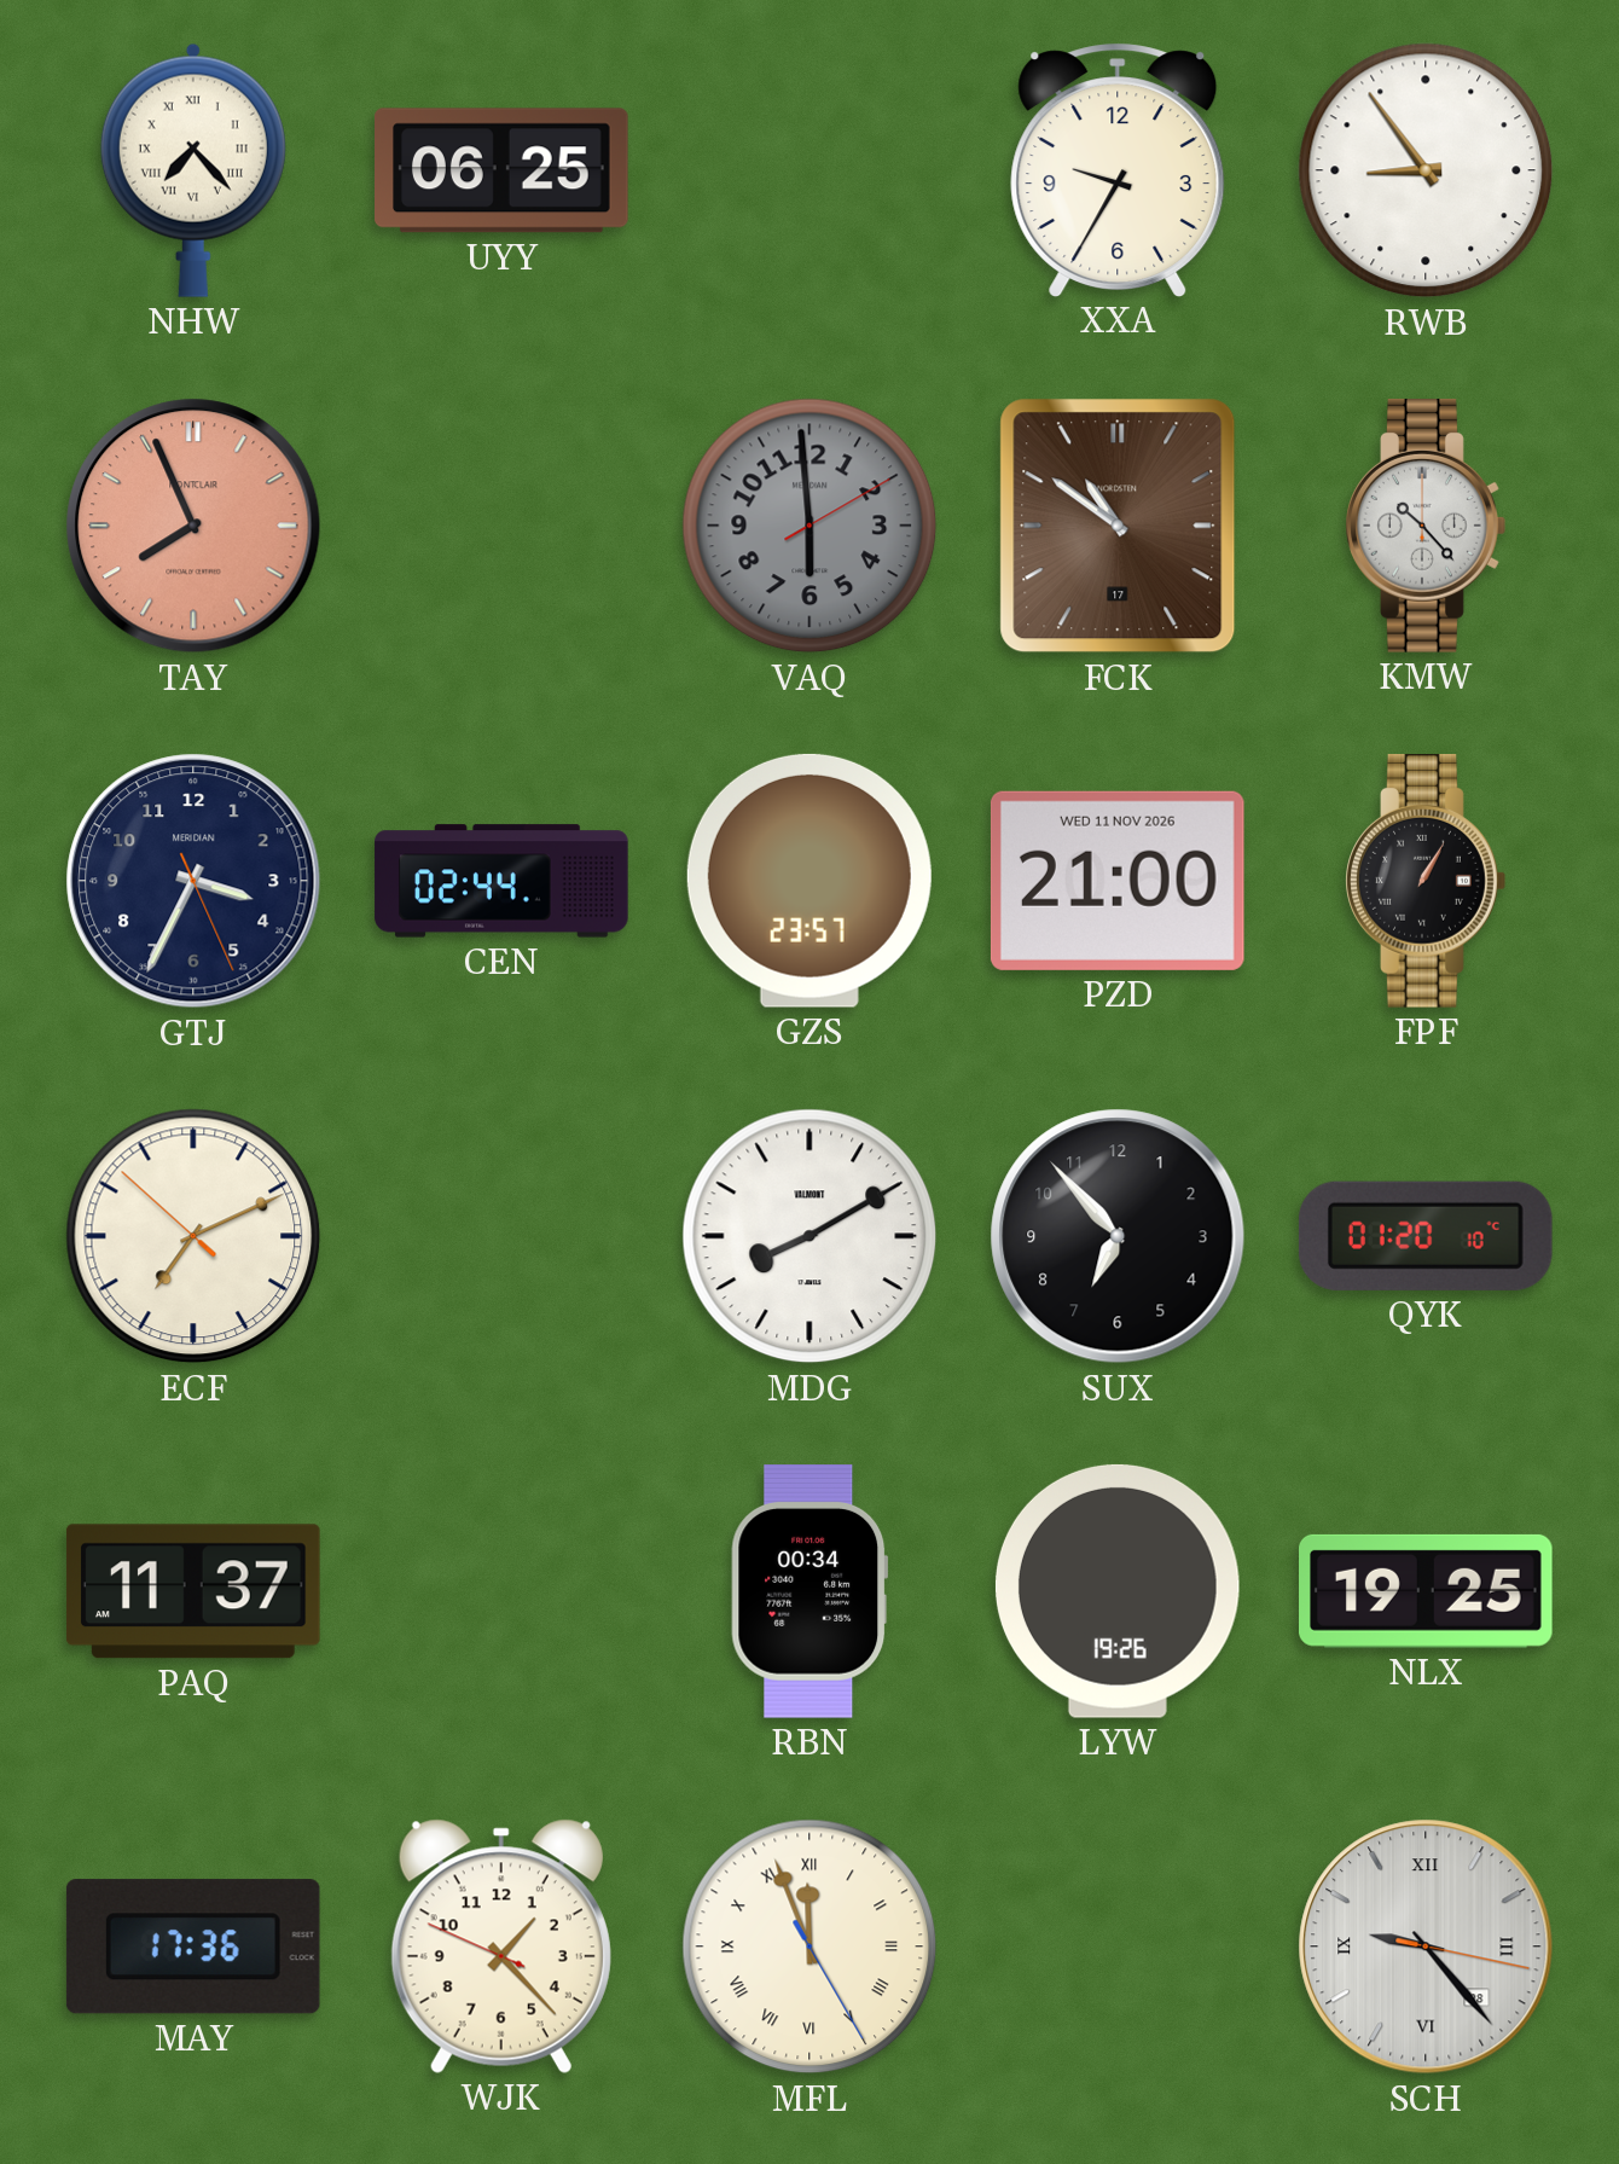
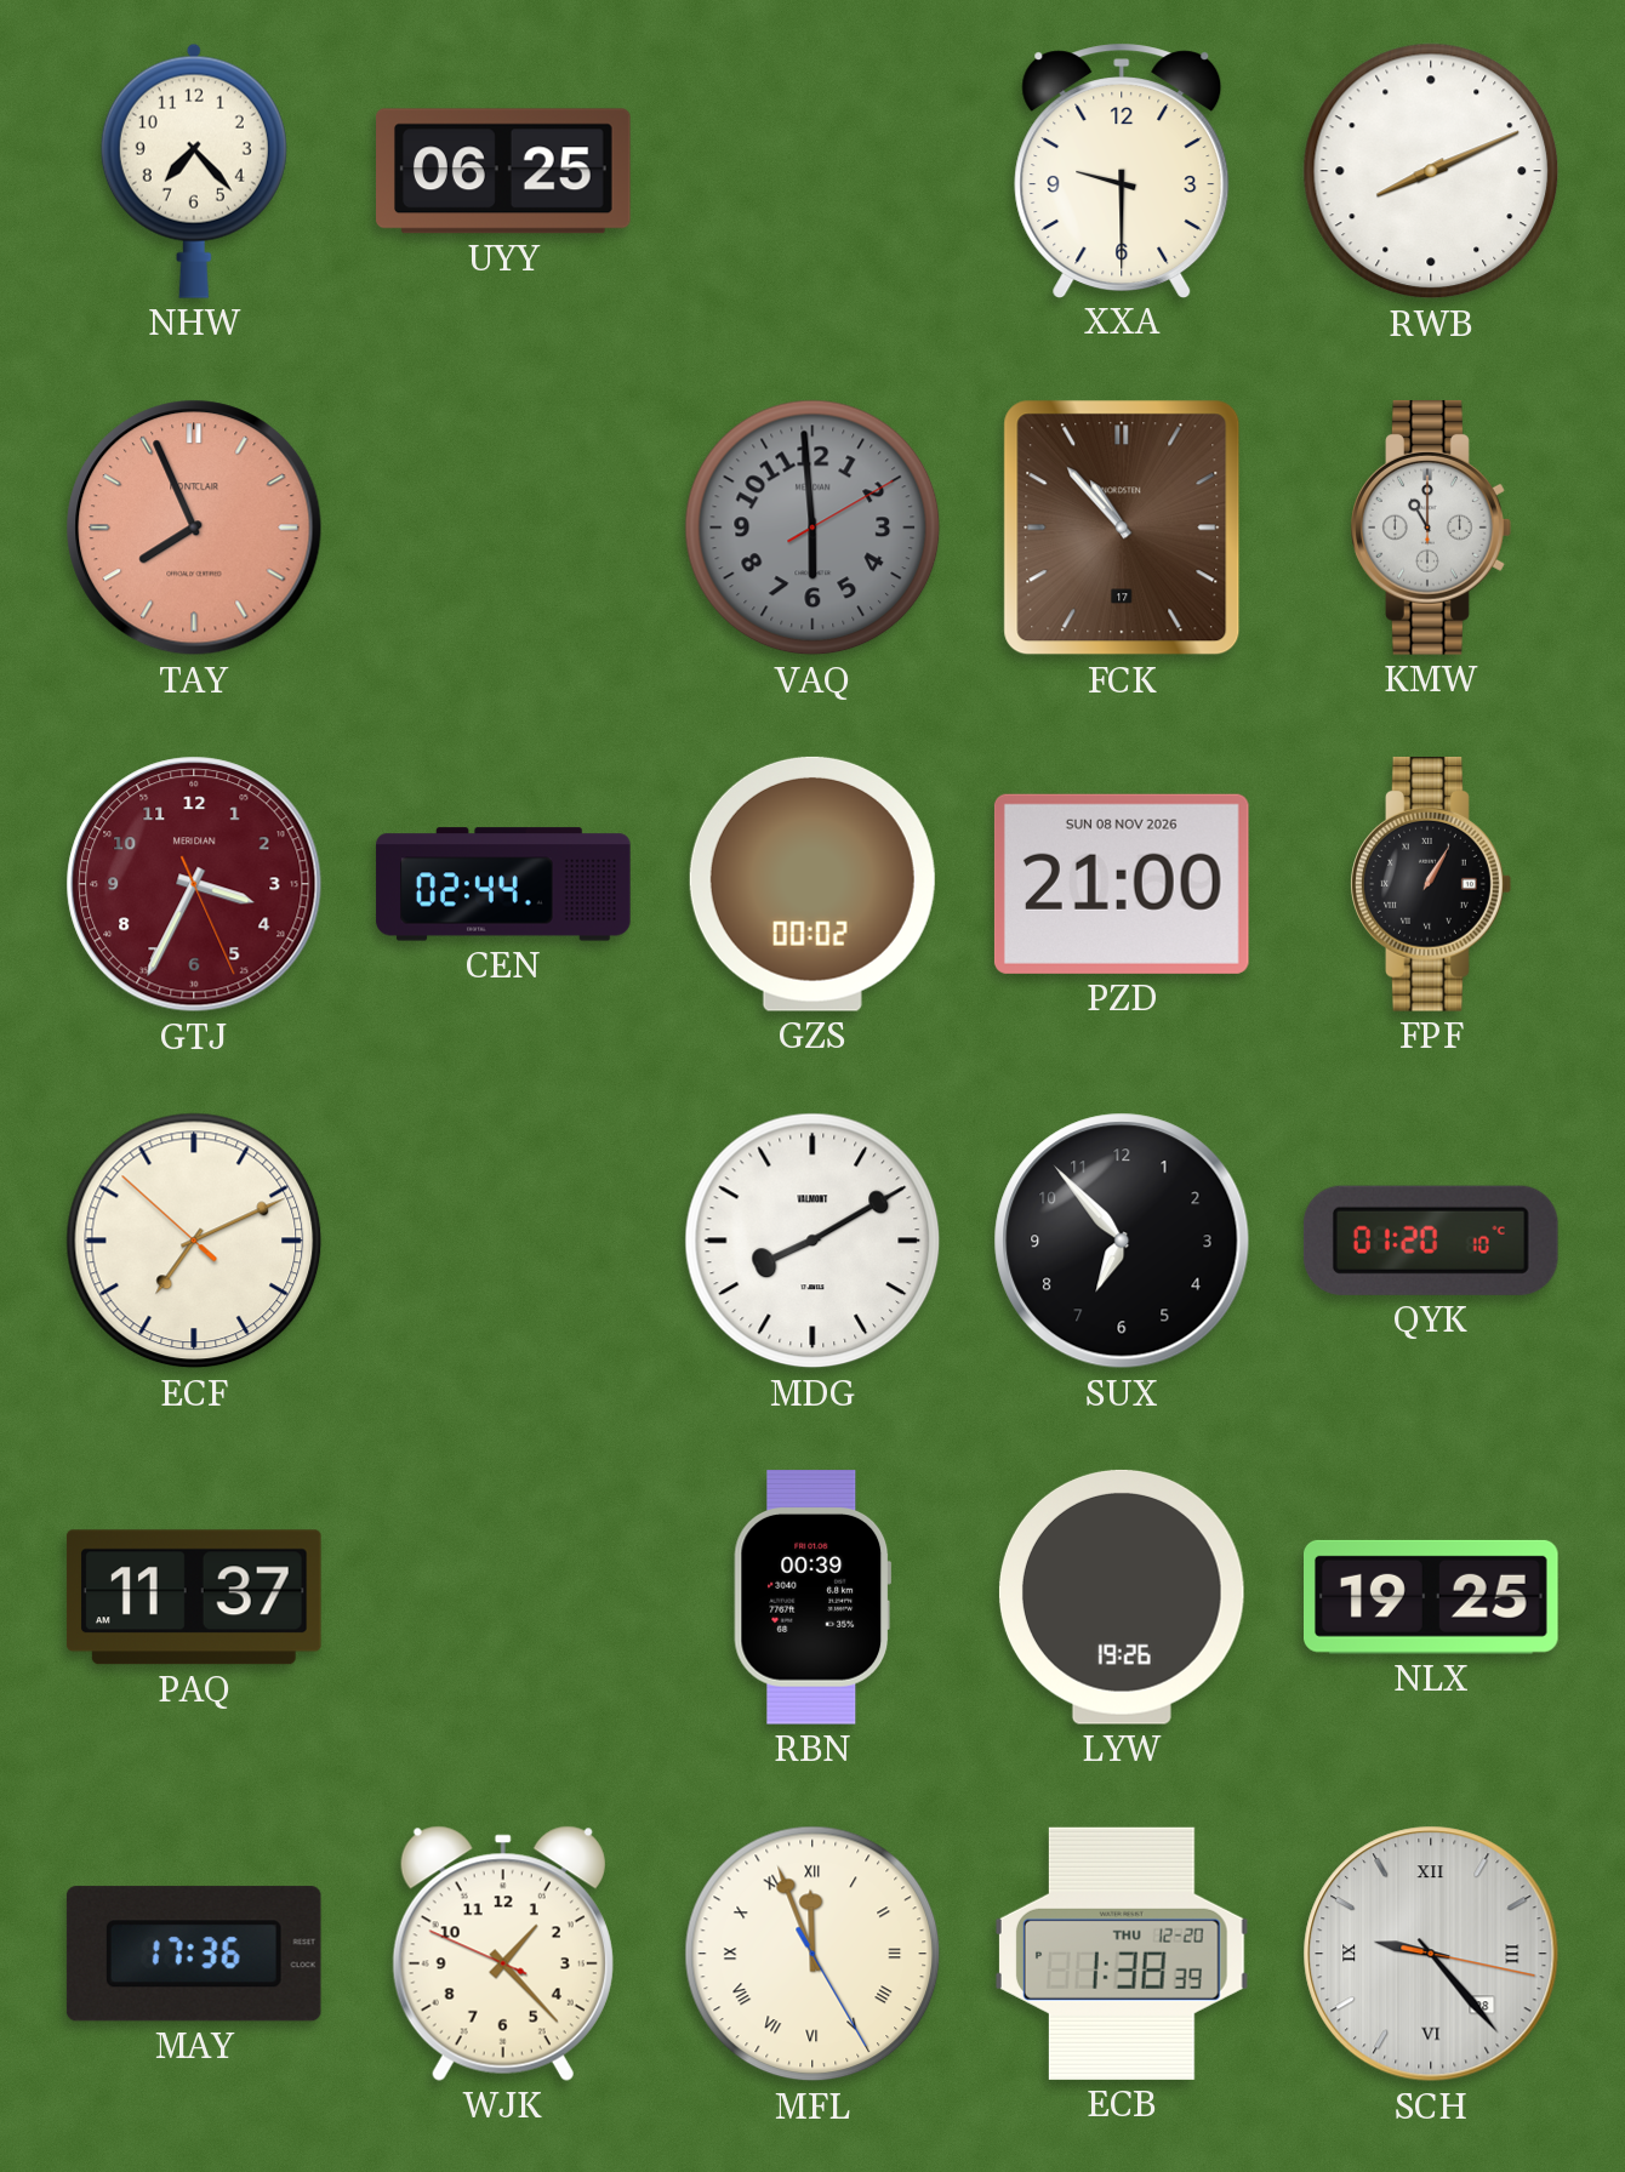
NHW numerals: Roman -> Arabic
XXA: 9:35 -> 9:30
RWB: 8:54 -> 8:11
FCK: 10:51 -> 10:53
KMW: 10:23 -> 11:00
GTJ dial: navy -> burgundy
GZS: 23:57 -> 00:02
PZD date: WED 11 NOV 2026 -> SUN 08 NOV 2026
RBN: 00:34 -> 00:39
ECB: none -> 1:38
